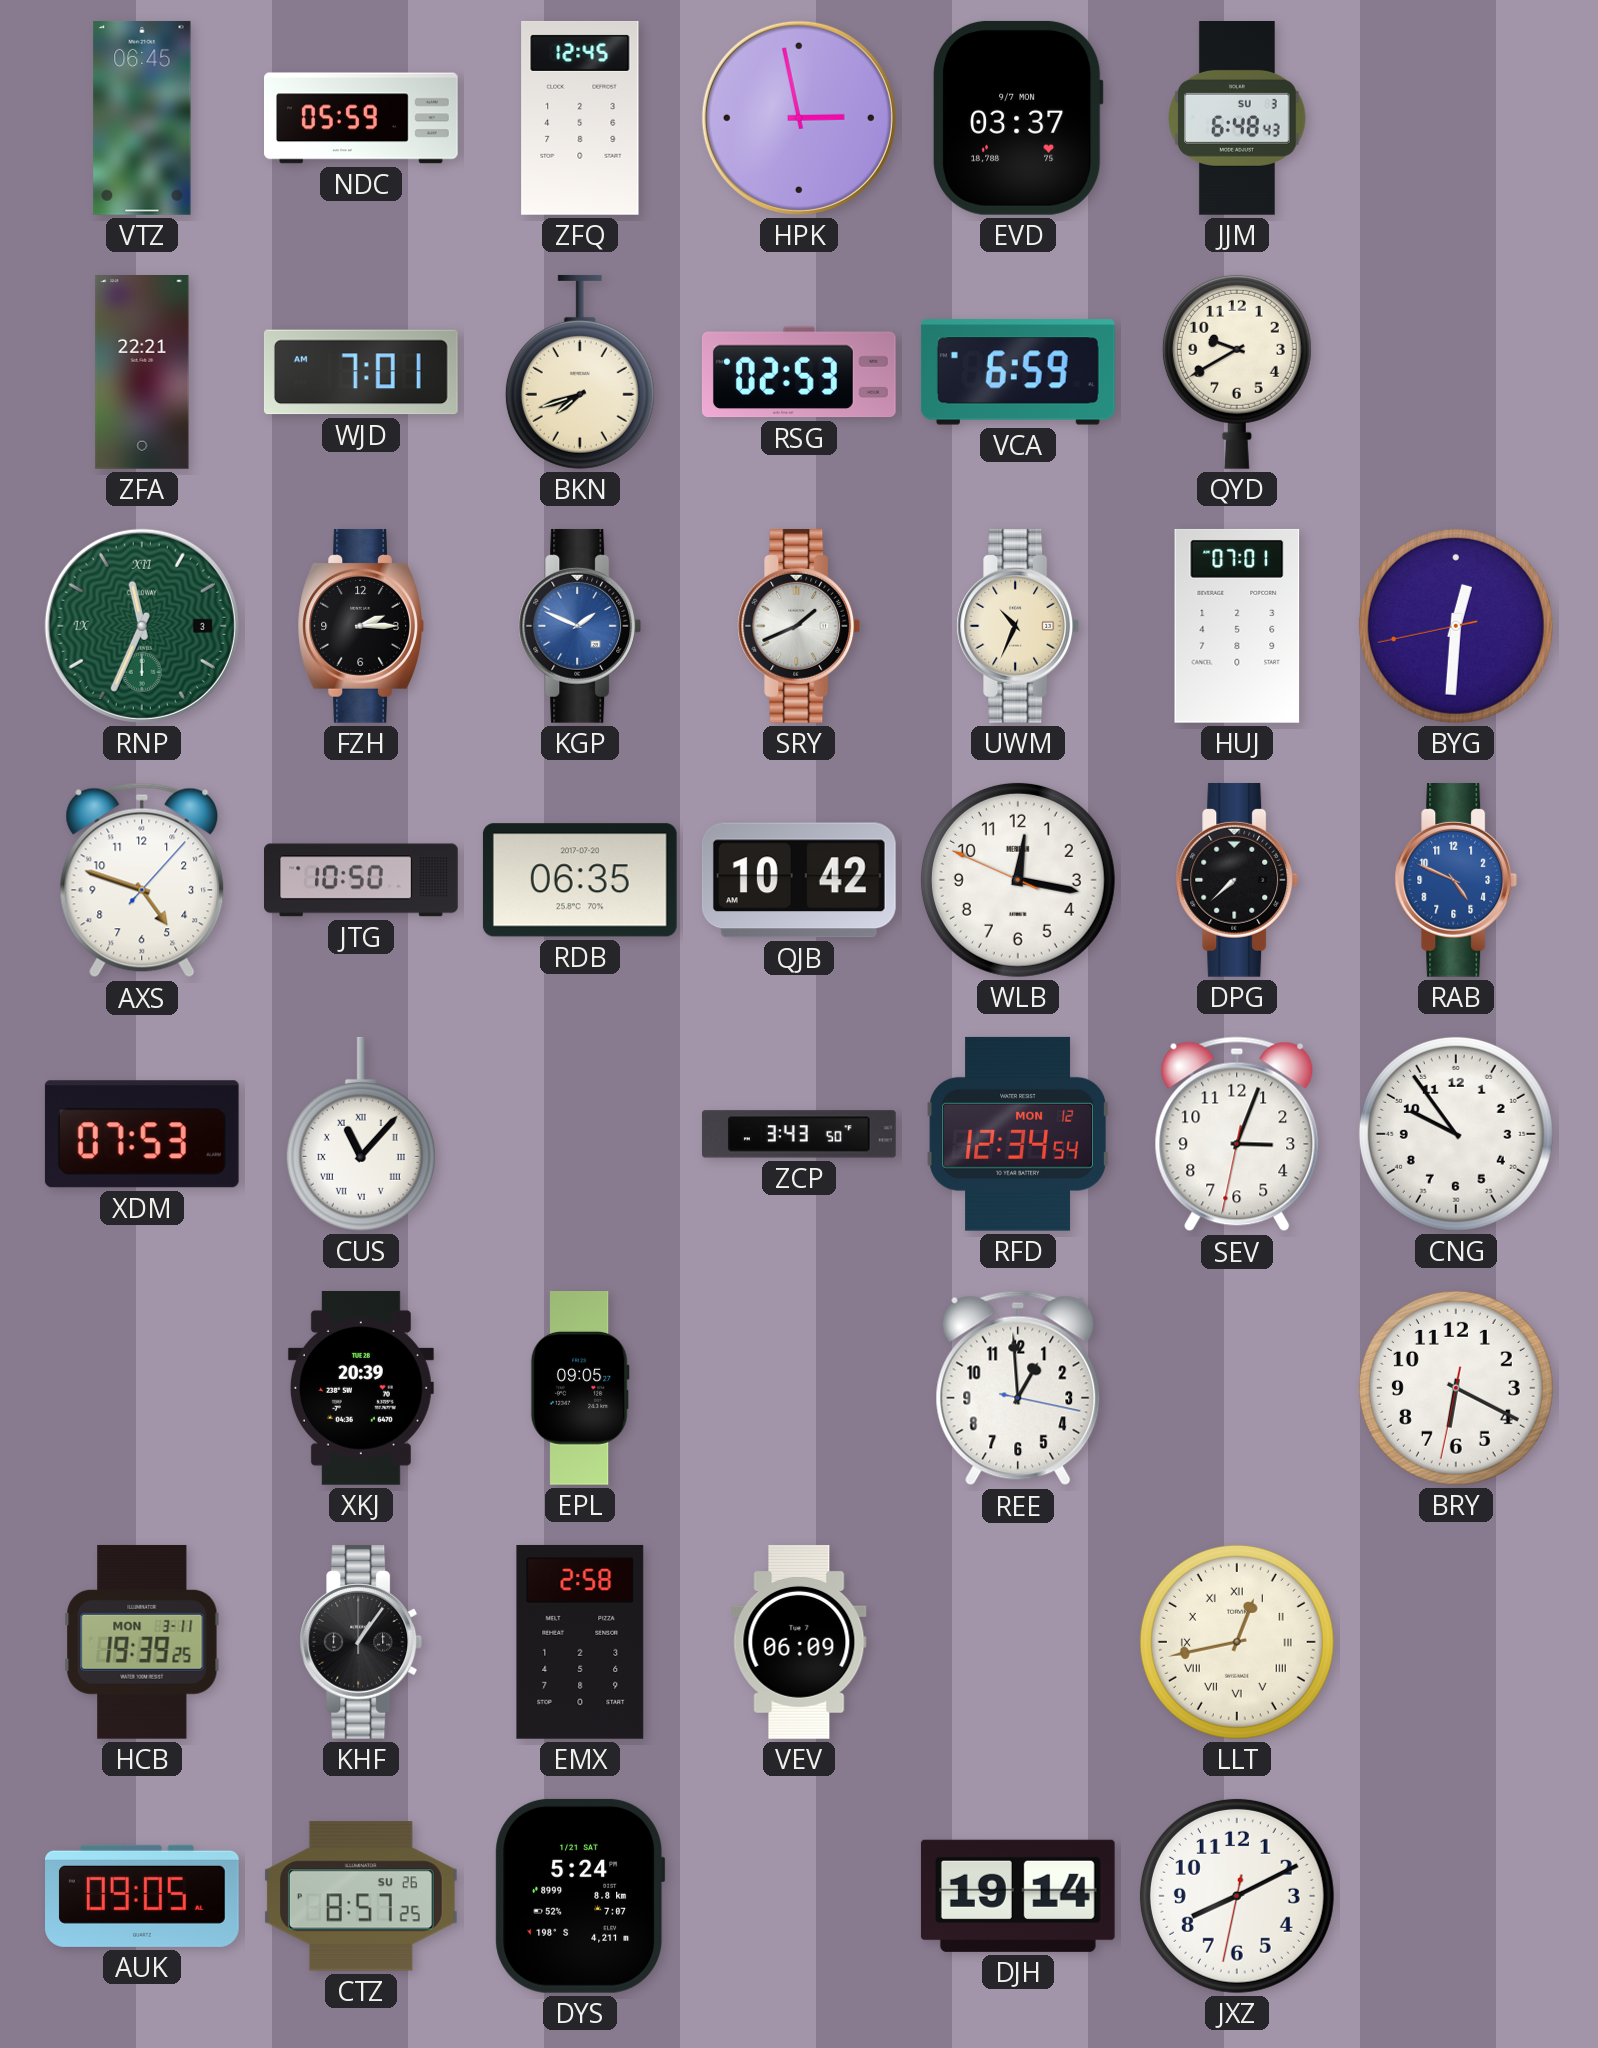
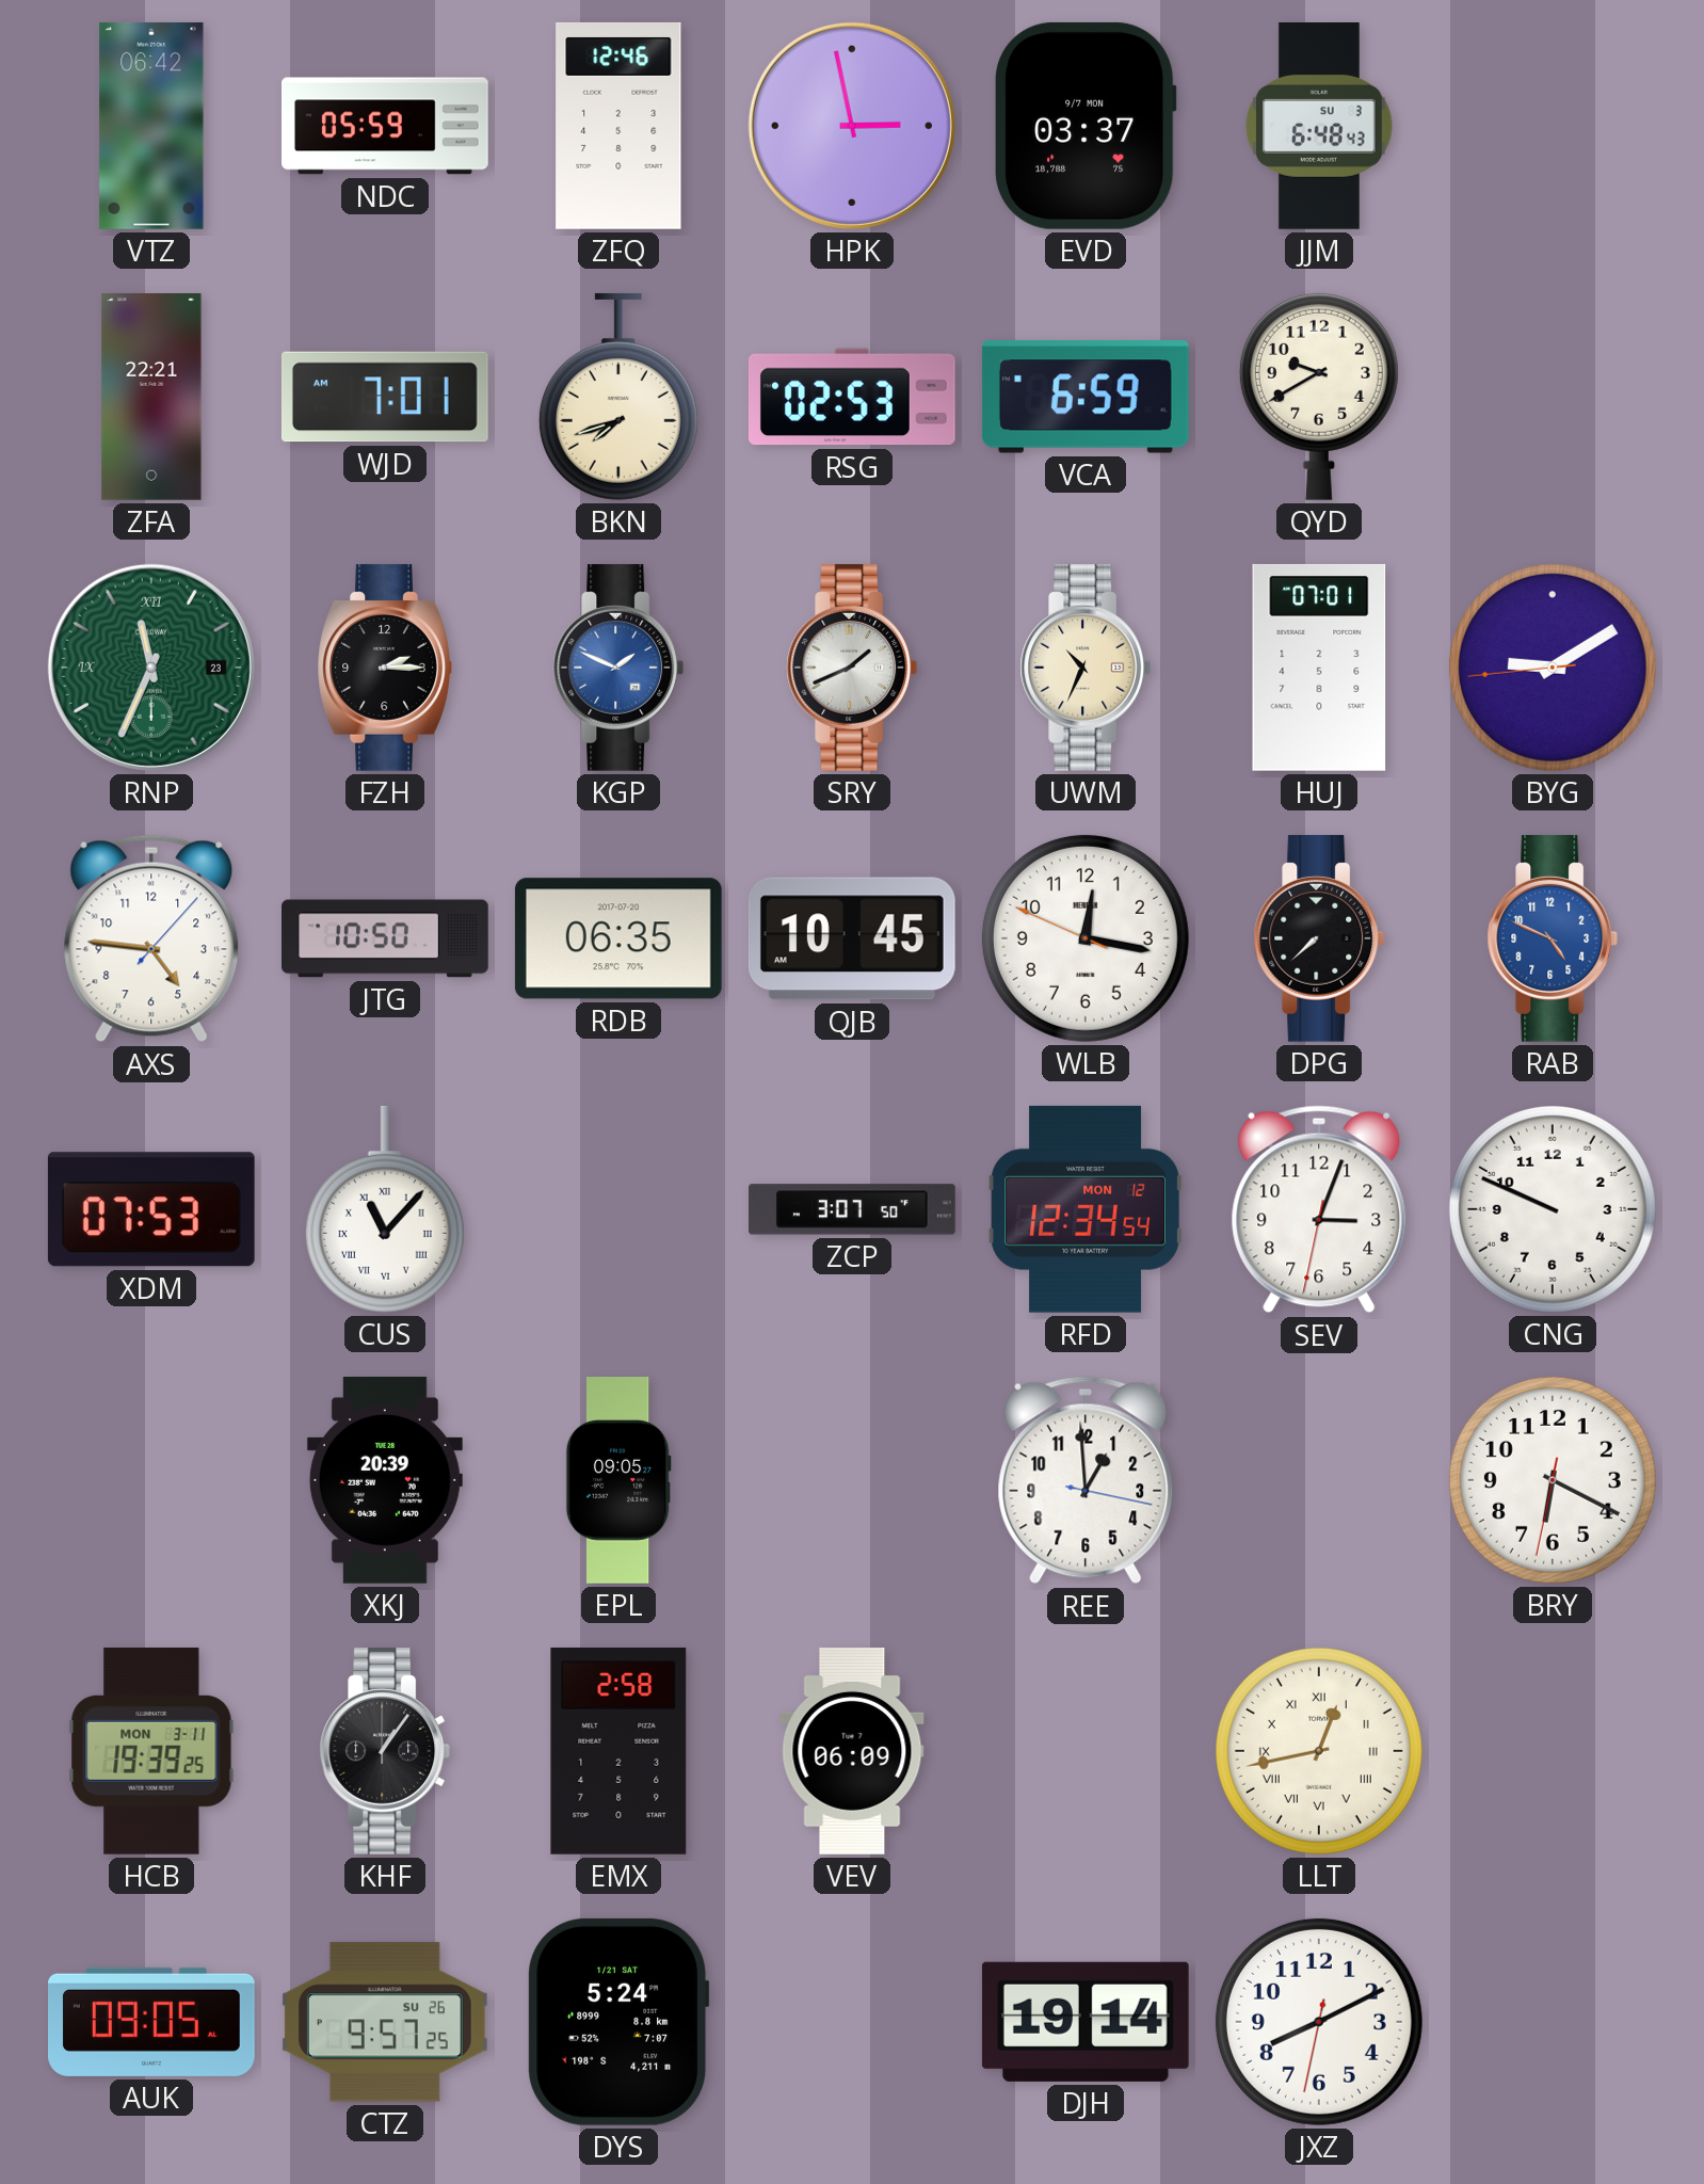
VTZ: 06:45 -> 06:42
ZFQ: 12:45 -> 12:46
RNP date: 3 -> 23
BYG: 12:30 -> 9:09
AXS: 4:48 -> 4:46
QJB: 10:42 -> 10:45
ZCP: 3:43 -> 3:07
CNG: 9:54 -> 9:49
CTZ: 8:57 -> 9:57
